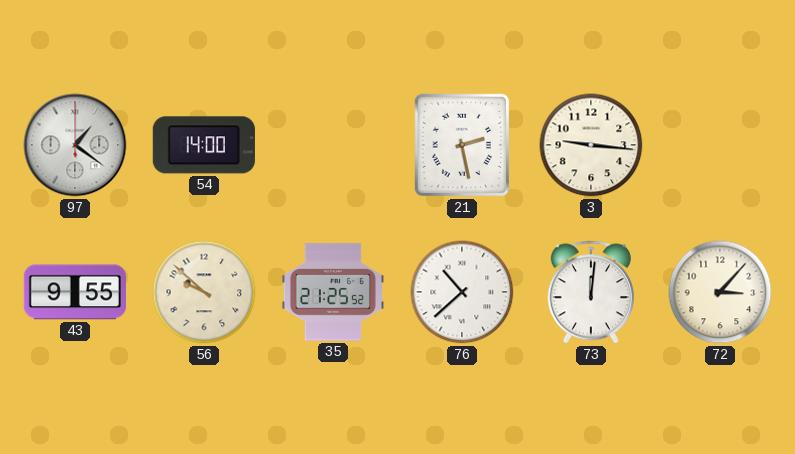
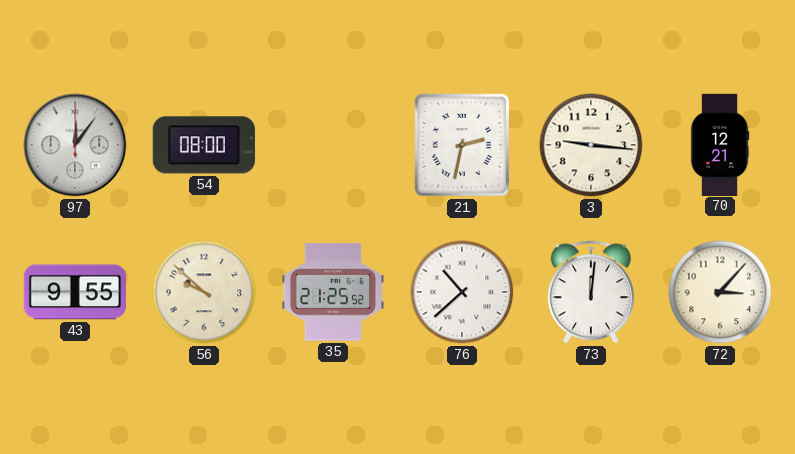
97: 1:21 -> 12:06
54: 14:00 -> 08:00
21: 2:28 -> 2:32
70: none -> 12:21
